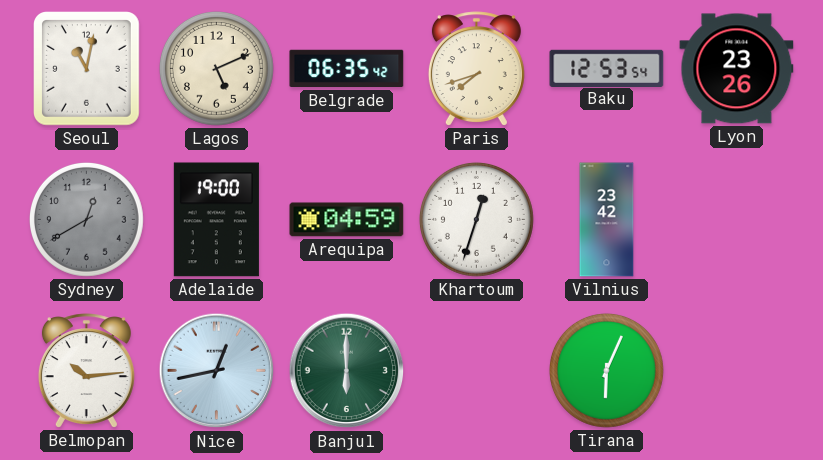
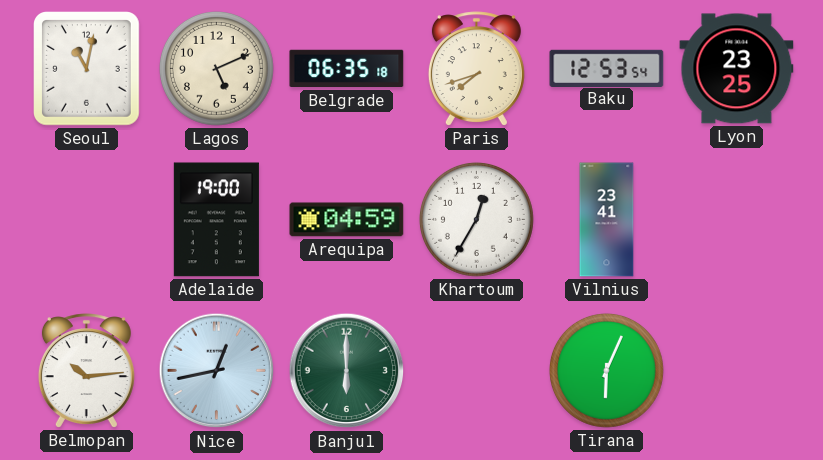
Belgrade: 06:35:42 -> 06:35:18
Lyon: 23:26 -> 23:25
Sydney: 12:40 -> none
Khartoum: 12:33 -> 12:35
Vilnius: 23:42 -> 23:41
